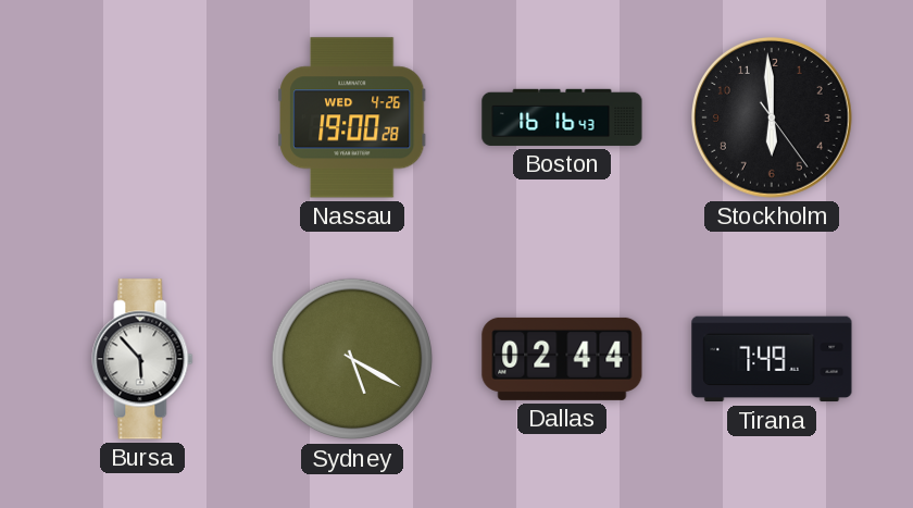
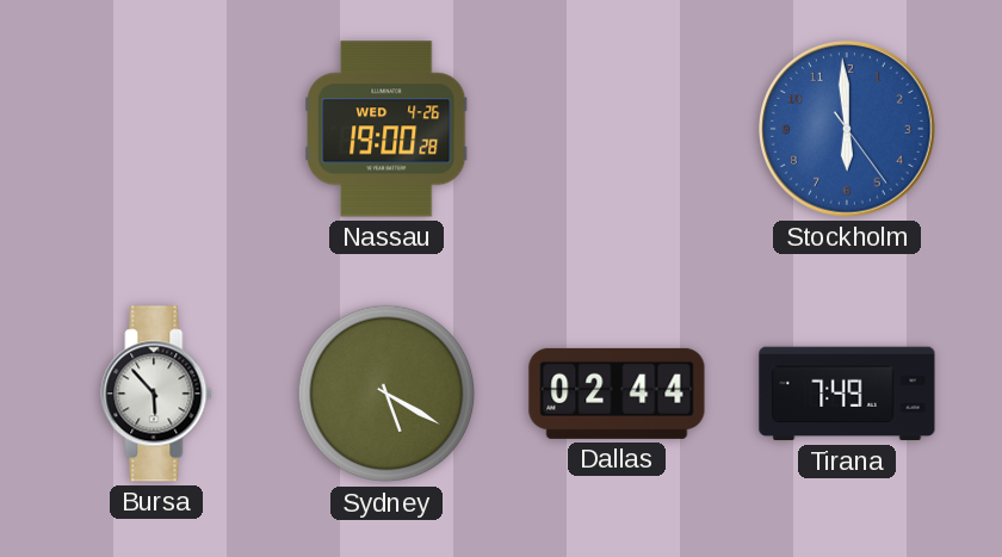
Boston: 16:16 -> none
Stockholm dial: black -> blue
